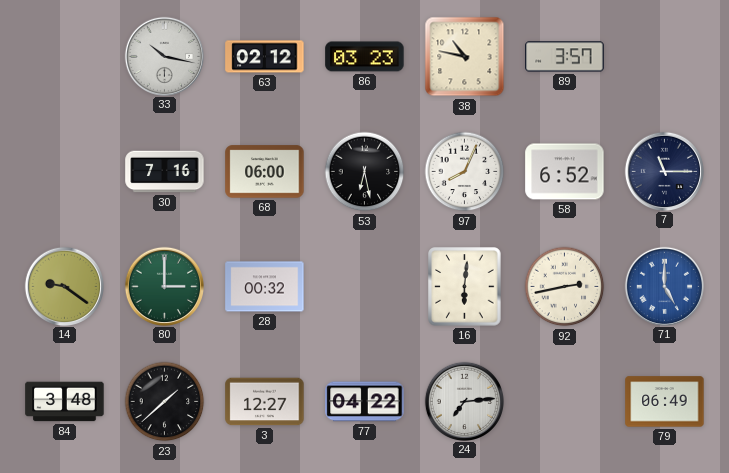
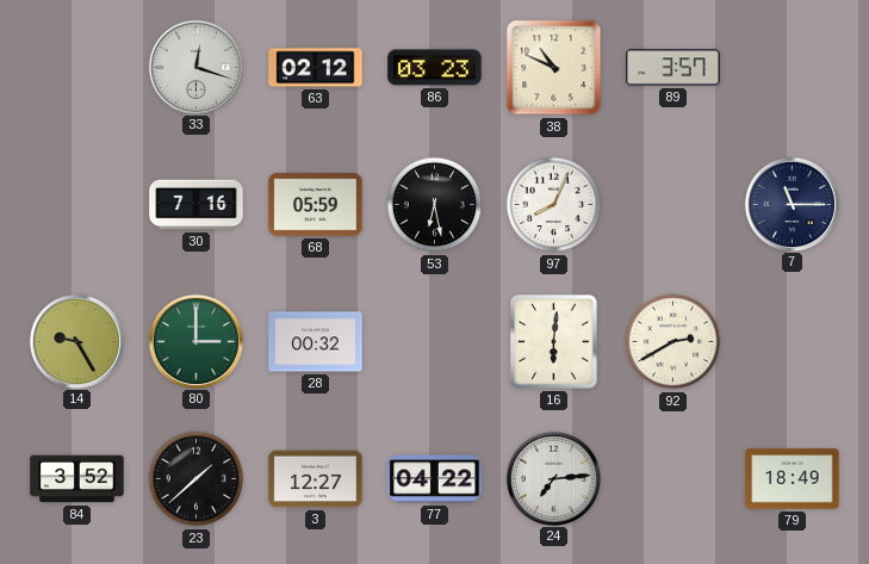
33: 10:17 -> 12:18
38: 10:47 -> 10:49
68: 06:00 -> 05:59
58: 6:52 -> none
14: 9:21 -> 9:25
92: 2:43 -> 2:40
71: 5:00 -> none
84: 3:48 -> 3:52
79: 06:49 -> 18:49
